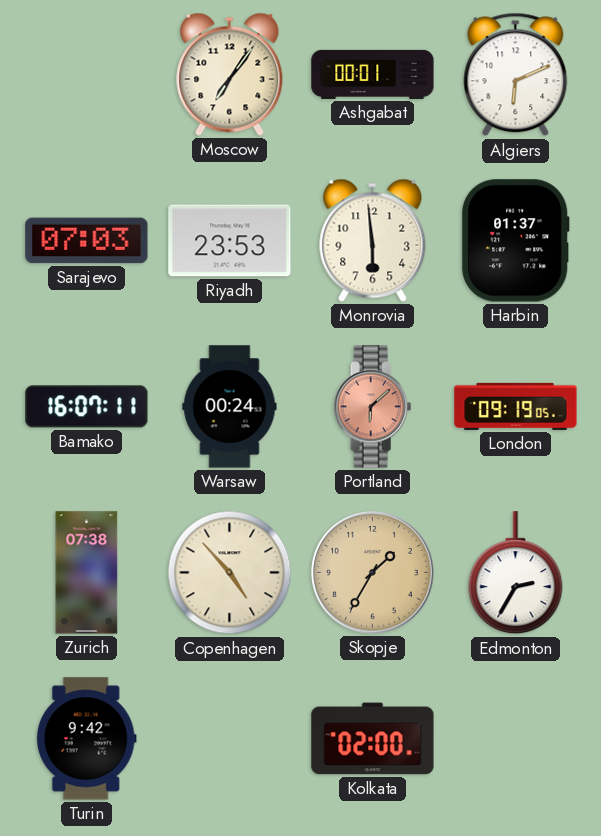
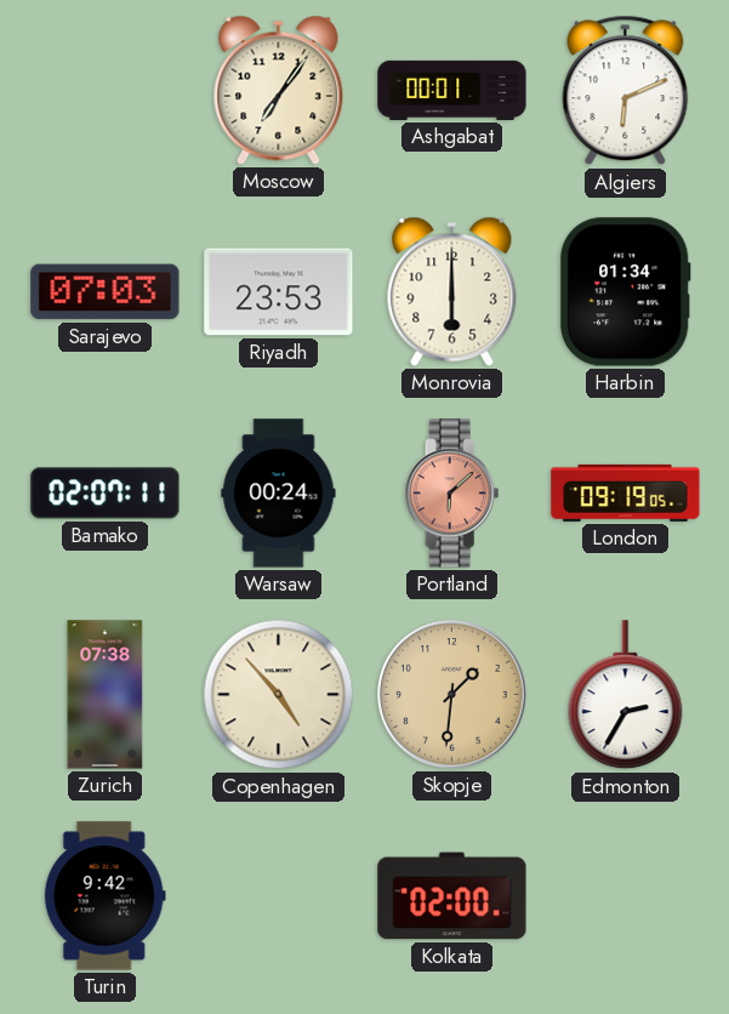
Monrovia: 5:59 -> 6:00
Harbin: 01:37 -> 01:34
Bamako: 16:07 -> 02:07
Skopje: 1:35 -> 1:31
